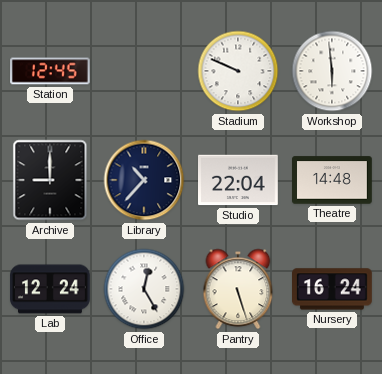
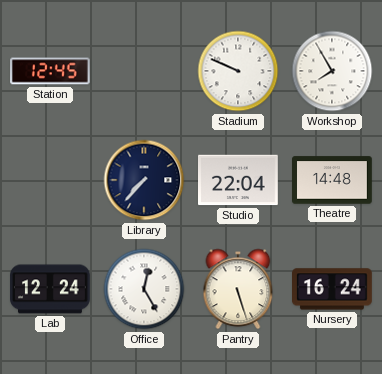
Workshop: 5:59 -> 7:55
Archive: 9:00 -> none
Library: 10:37 -> 7:37
